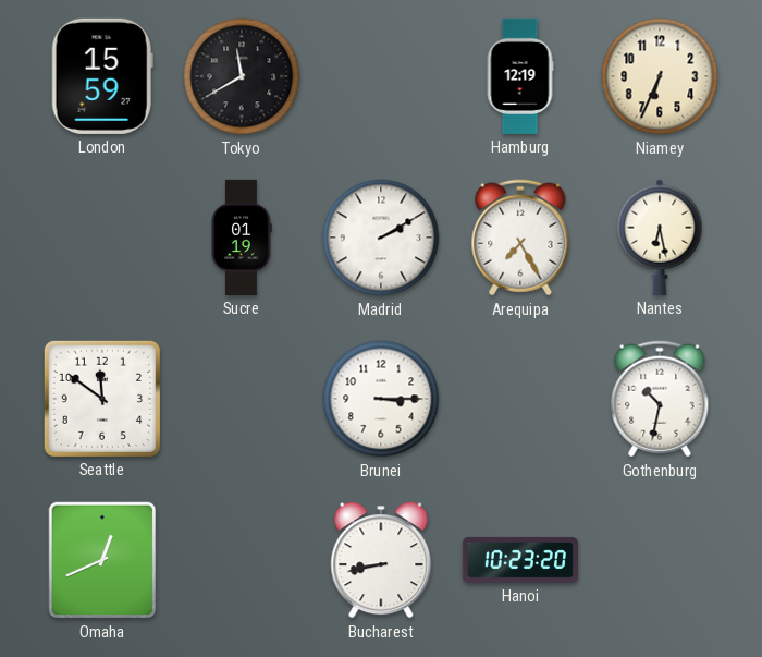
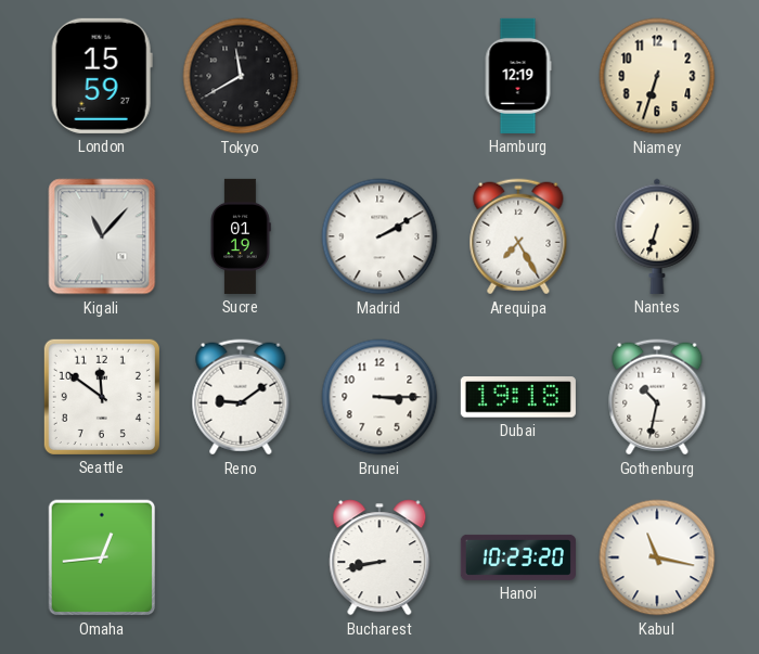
Niamey: 6:34 -> 6:33
Kigali: none -> 11:07
Nantes: 6:28 -> 6:33
Reno: none -> 9:09
Dubai: none -> 19:18
Omaha: 12:41 -> 12:44
Kabul: none -> 11:17
